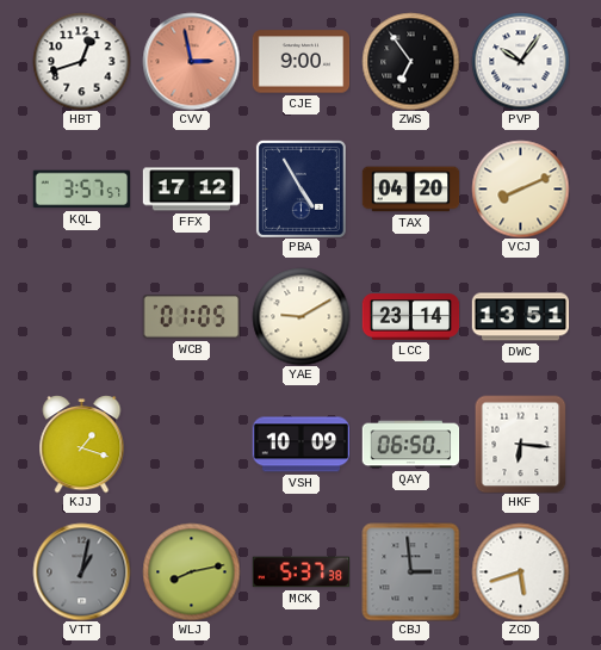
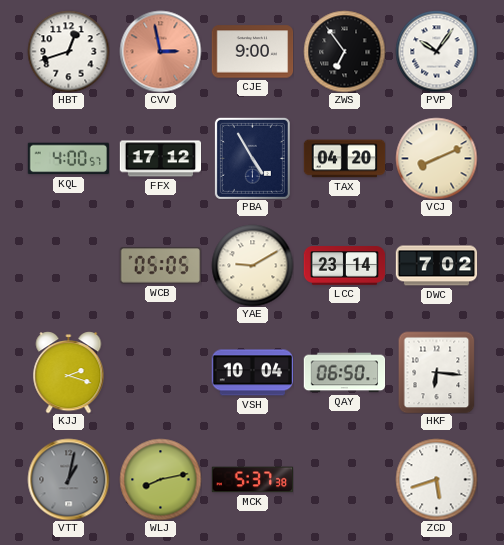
KQL: 3:57 -> 4:00
WCB: 01:05 -> 05:05
DWC: 13:51 -> 7:02
KJJ: 1:18 -> 2:18
VSH: 10:09 -> 10:04
CBJ: 2:59 -> none
